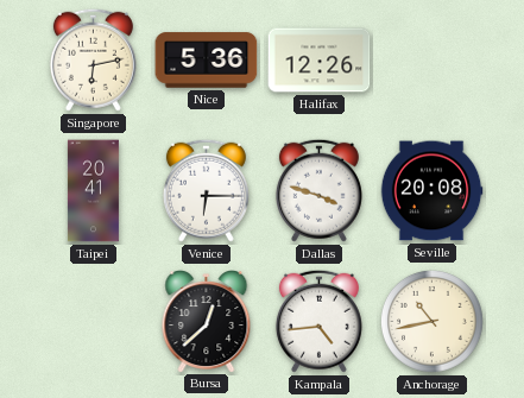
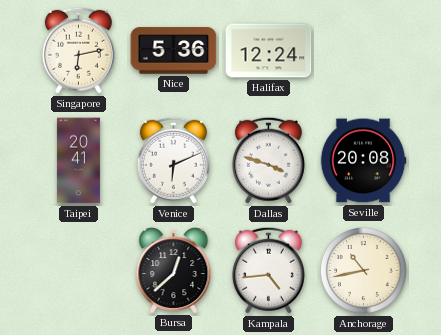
Halifax: 12:26 -> 12:24
Venice: 6:15 -> 6:11
